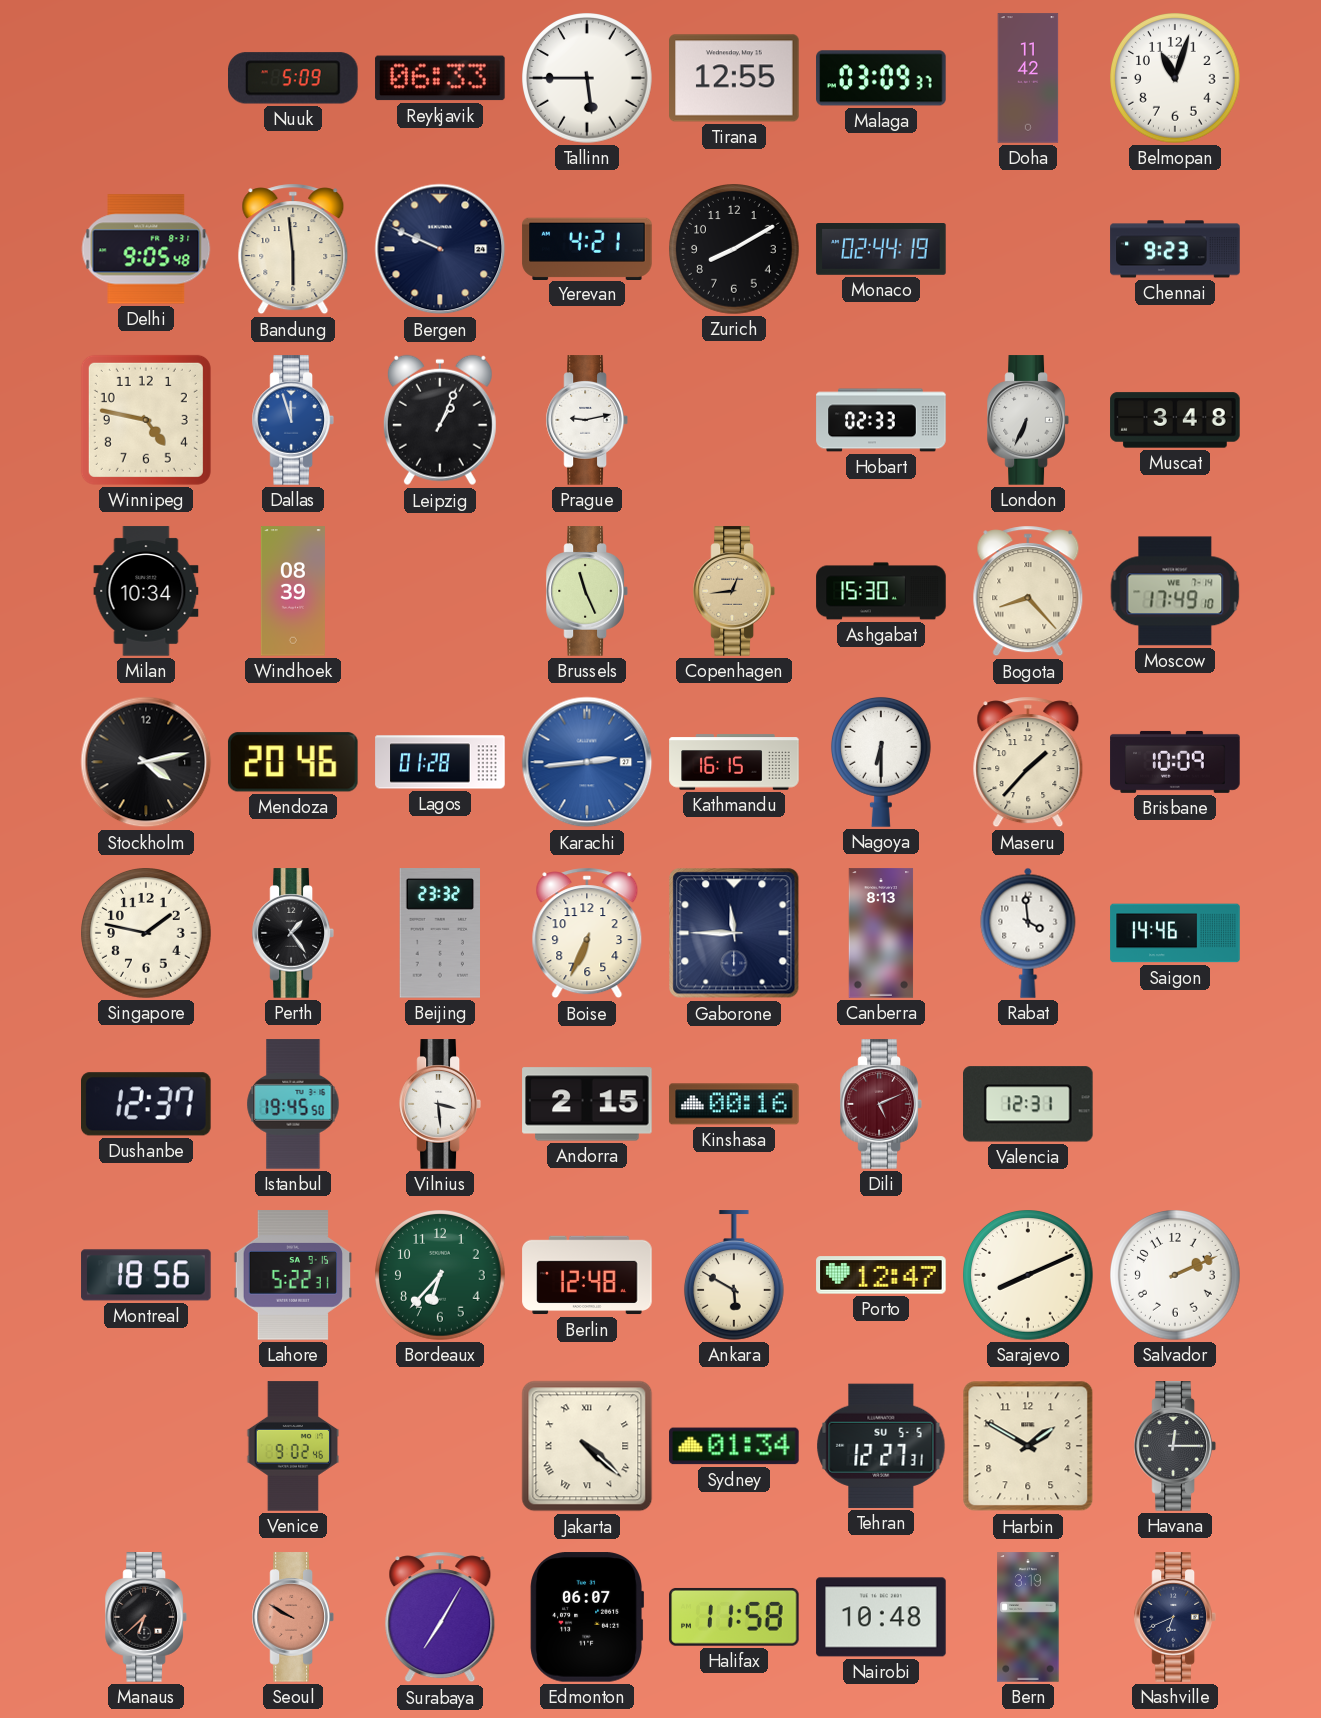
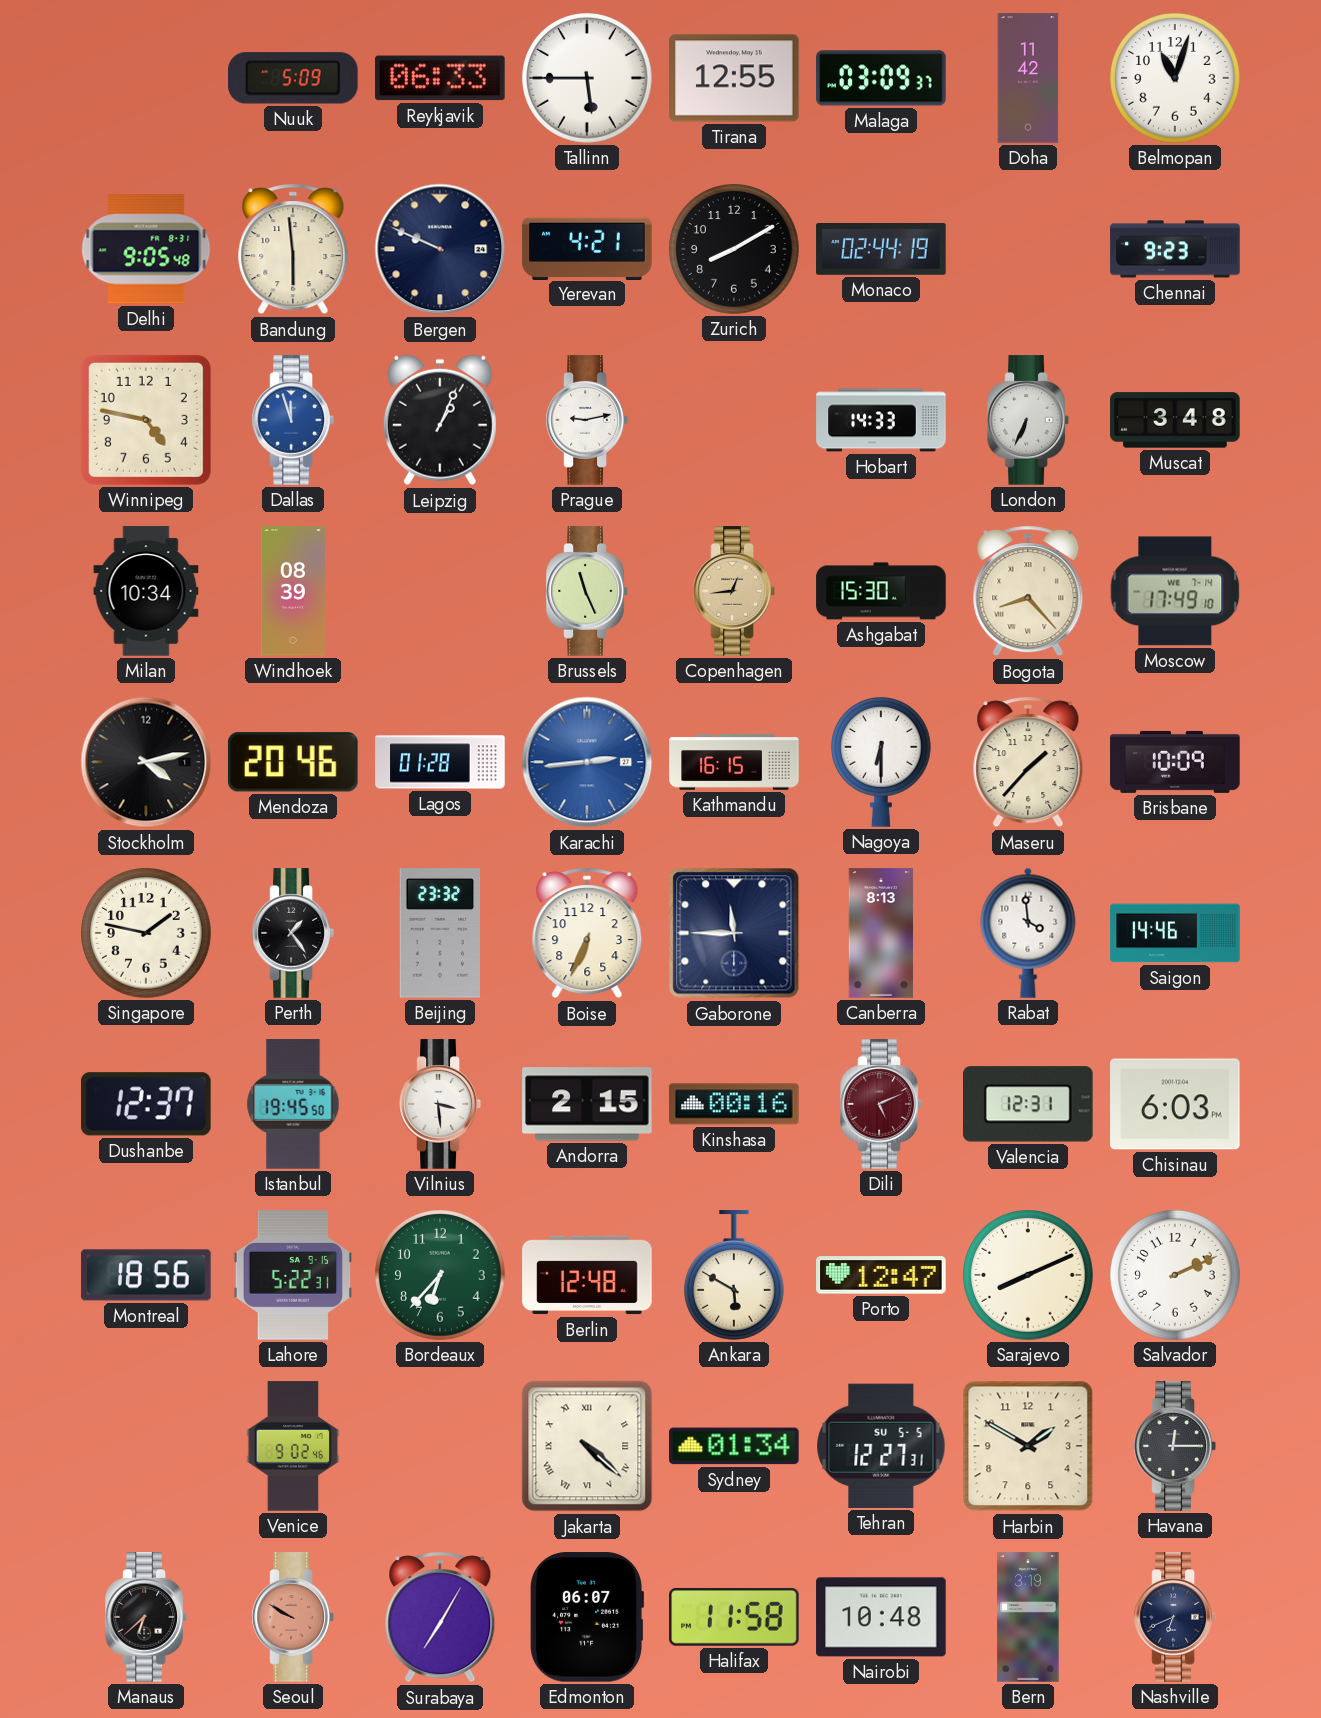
Hobart: 02:33 -> 14:33
Chisinau: none -> 6:03
